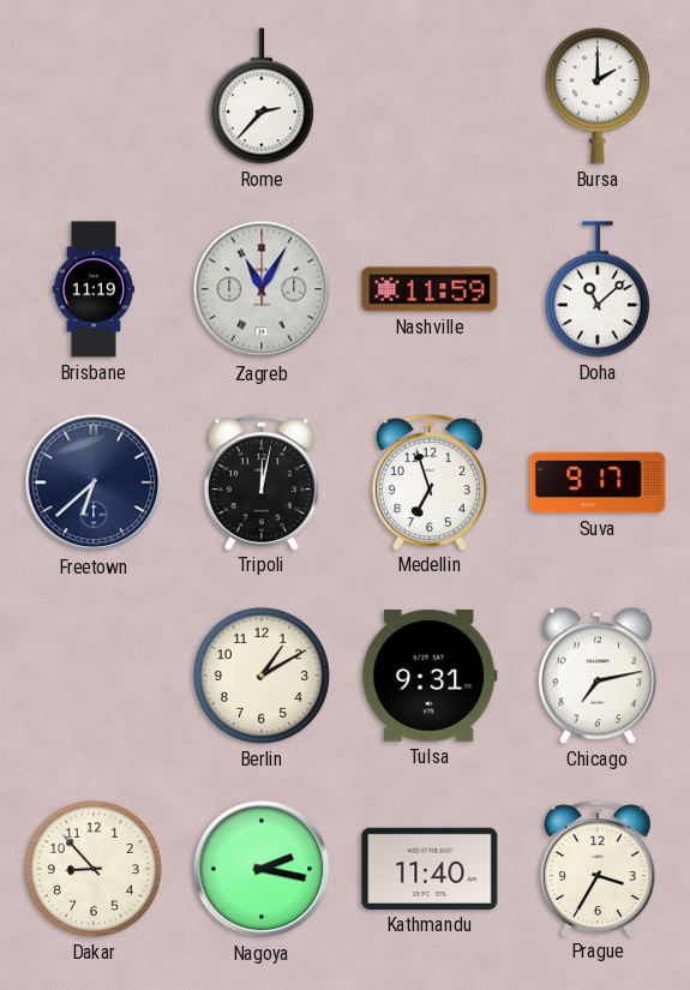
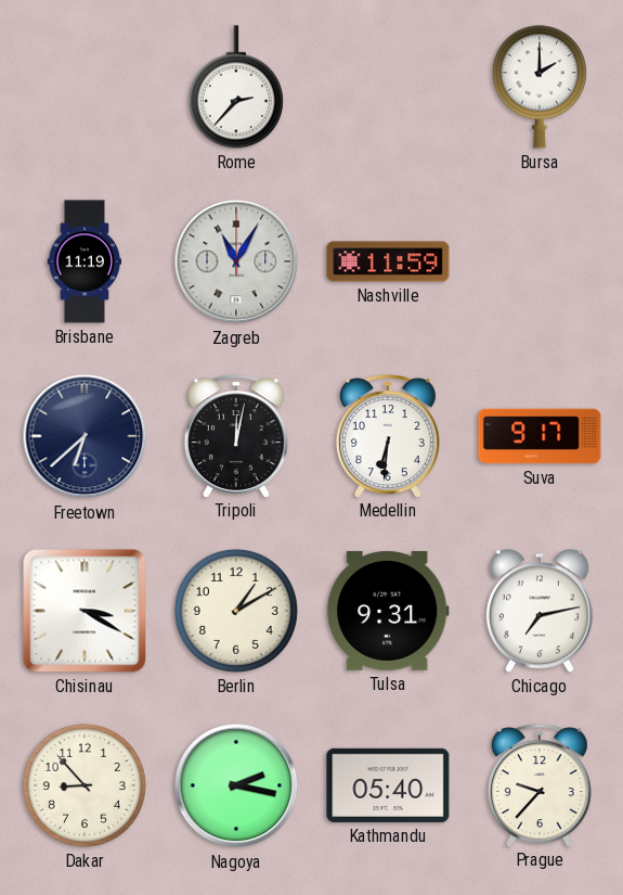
Doha: 11:08 -> none
Medellin: 6:57 -> 6:31
Chisinau: none -> 3:20
Kathmandu: 11:40 -> 05:40
Prague: 3:35 -> 9:37
